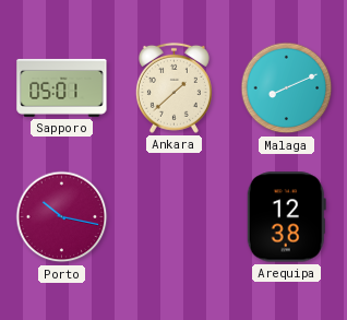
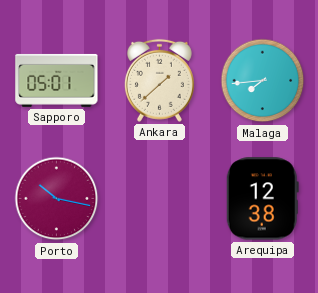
Malaga: 8:11 -> 7:44
